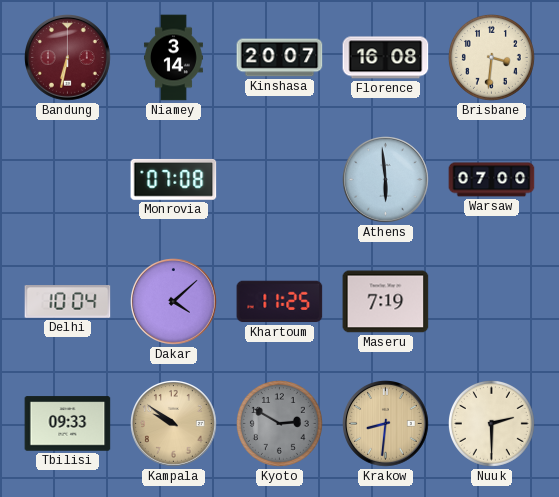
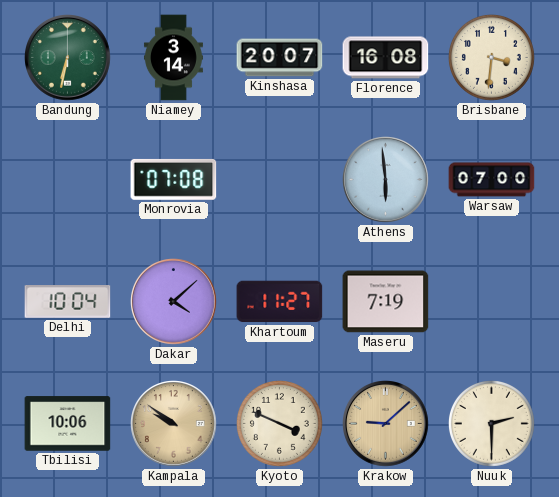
Bandung dial: burgundy -> green
Khartoum: 11:25 -> 11:27
Tbilisi: 09:33 -> 10:06
Kyoto: 2:50 -> 3:49
Kyoto dial: grey -> cream
Krakow: 8:31 -> 9:08
